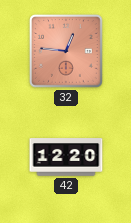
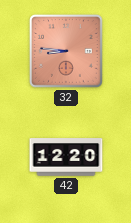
32: 12:46 -> 8:46
